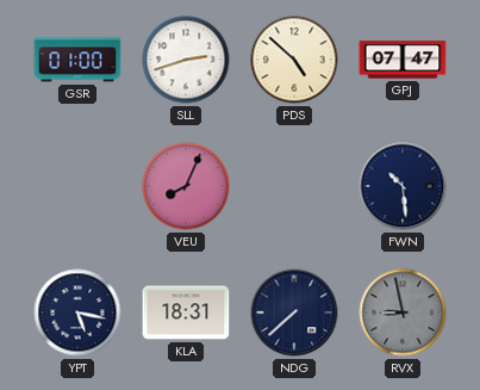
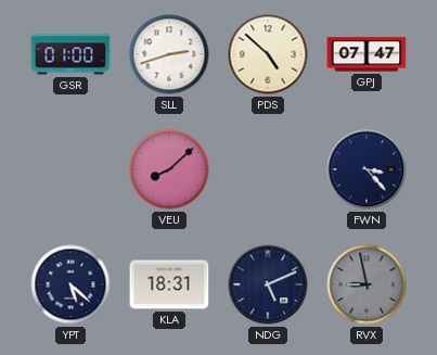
VEU: 8:04 -> 8:08
FWN: 10:29 -> 3:23
YPT: 5:17 -> 5:22
NDG: 7:38 -> 5:11
